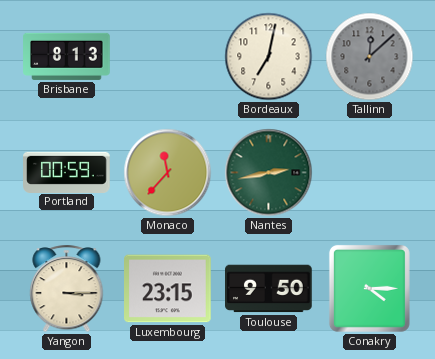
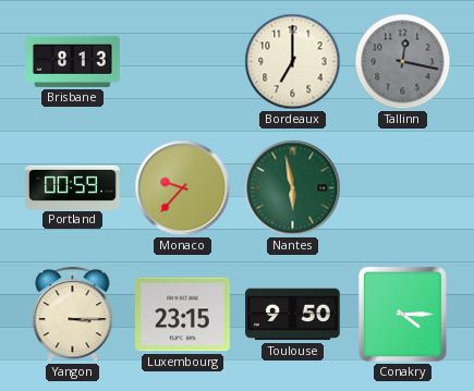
Bordeaux: 7:02 -> 7:00
Tallinn: 12:08 -> 12:17
Monaco: 11:37 -> 9:37
Nantes: 2:43 -> 5:58
